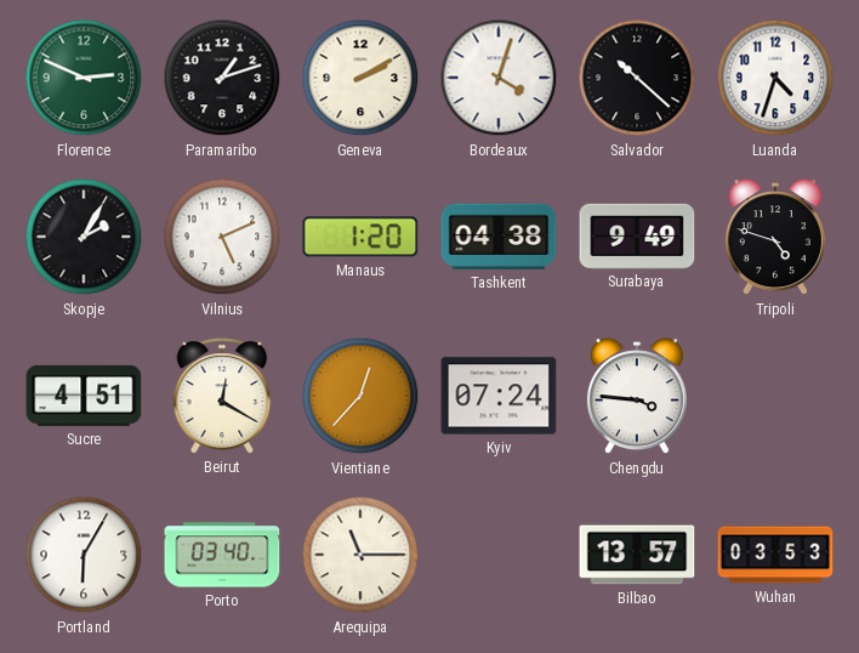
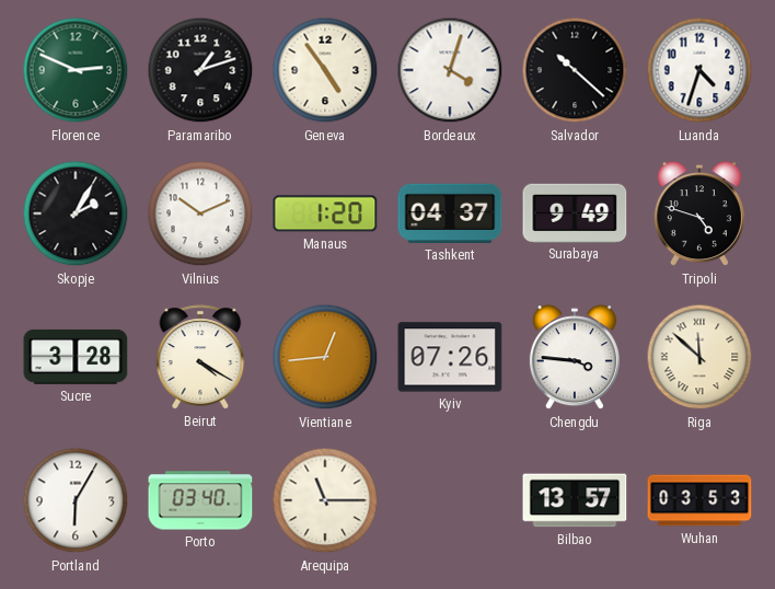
Geneva: 2:10 -> 4:54
Vilnius: 5:11 -> 10:11
Tashkent: 04:38 -> 04:37
Sucre: 4:51 -> 3:28
Beirut: 12:20 -> 4:20
Vientiane: 12:37 -> 12:44
Kyiv: 07:24 -> 07:26
Riga: none -> 11:52
